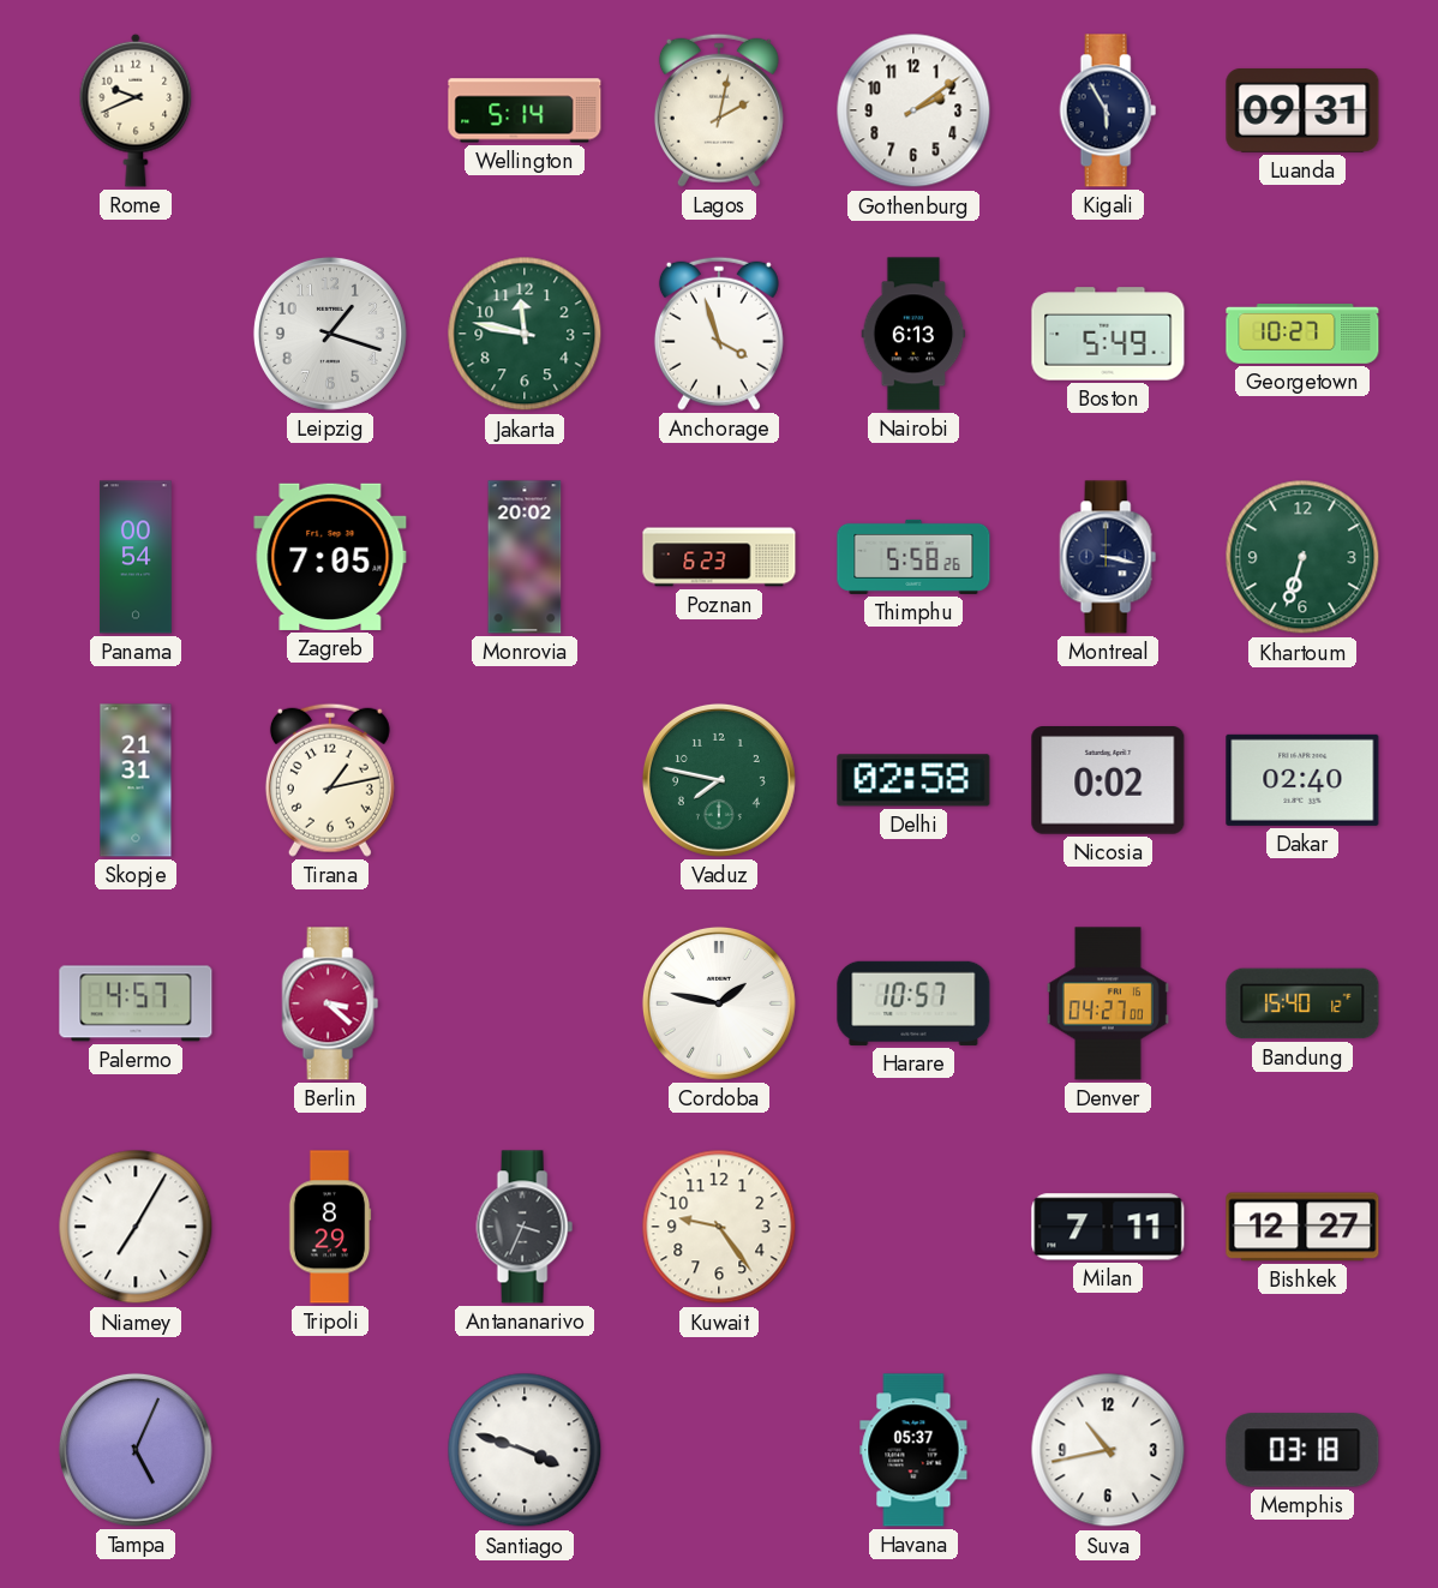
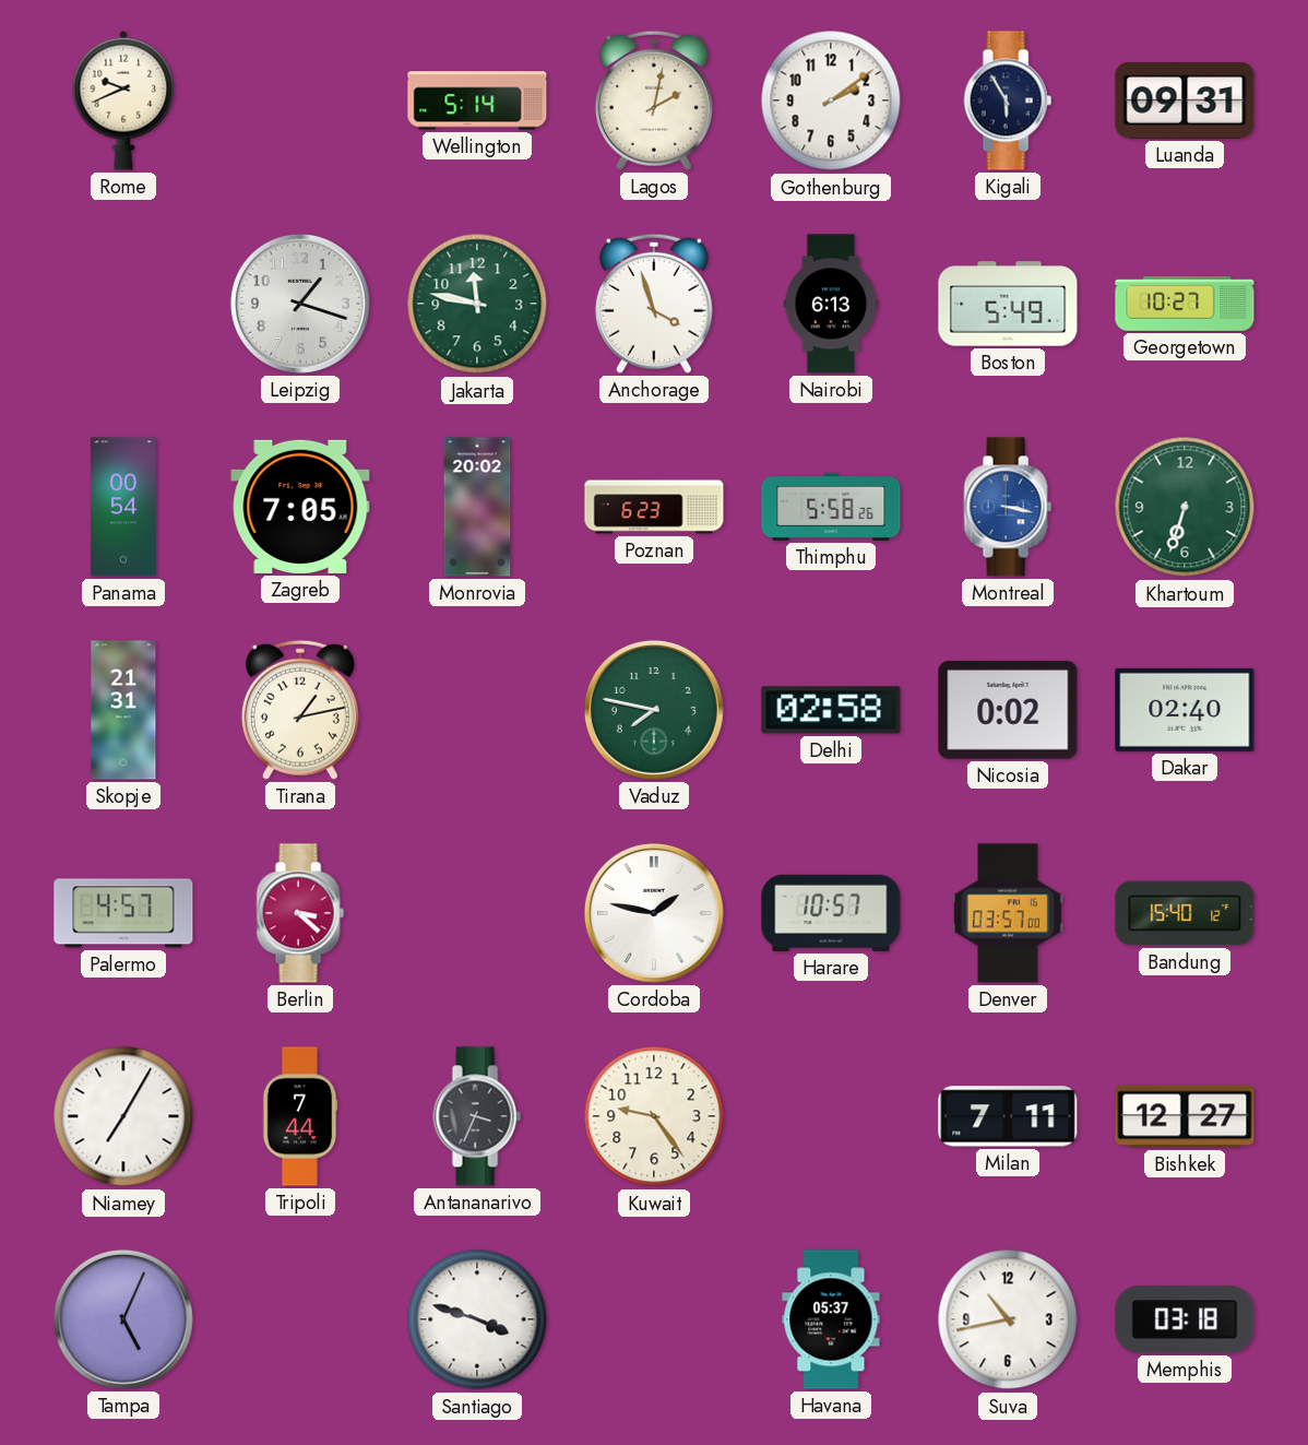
Montreal dial: navy -> blue
Denver: 04:27 -> 03:57
Tripoli: 8:29 -> 7:44
